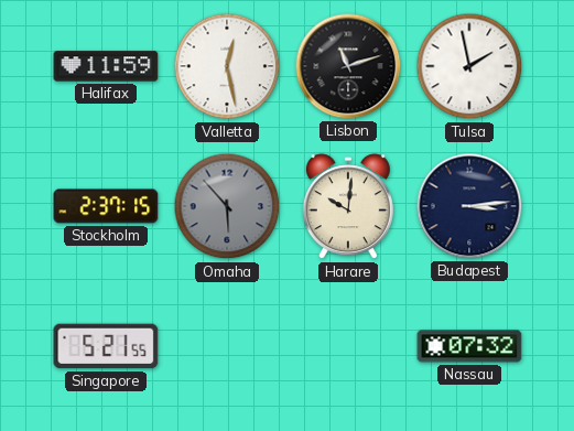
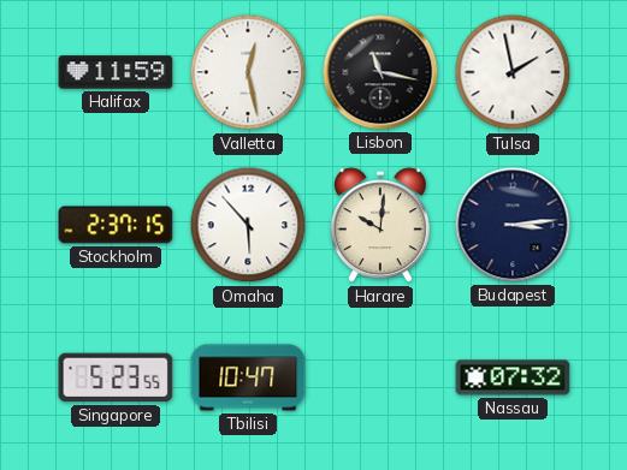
Lisbon: 11:12 -> 11:17
Omaha dial: grey -> white
Singapore: 5:21 -> 5:23
Tbilisi: none -> 10:47
